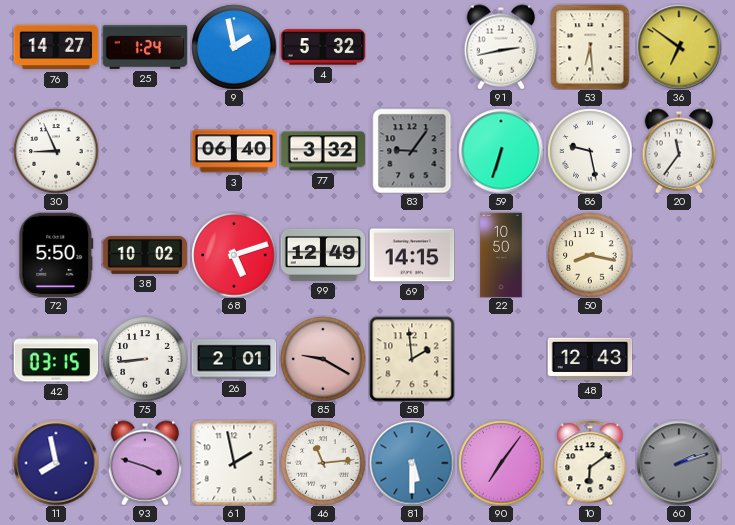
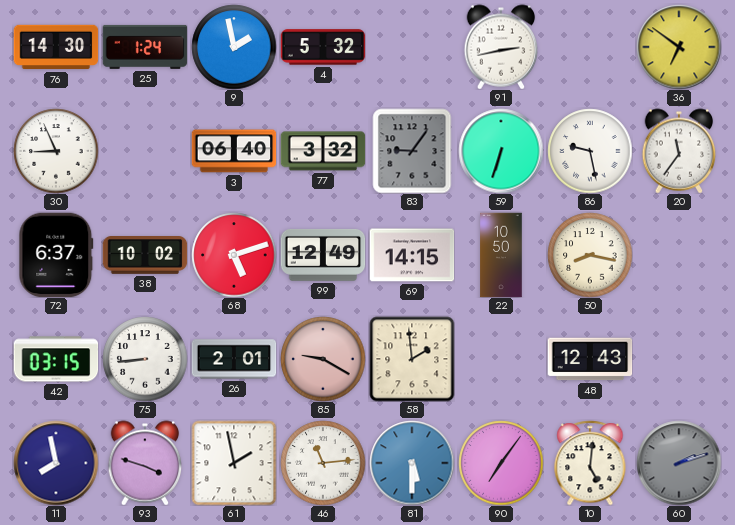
76: 14:27 -> 14:30
53: 6:29 -> none
72: 5:50 -> 6:37
10: 6:09 -> 5:01
